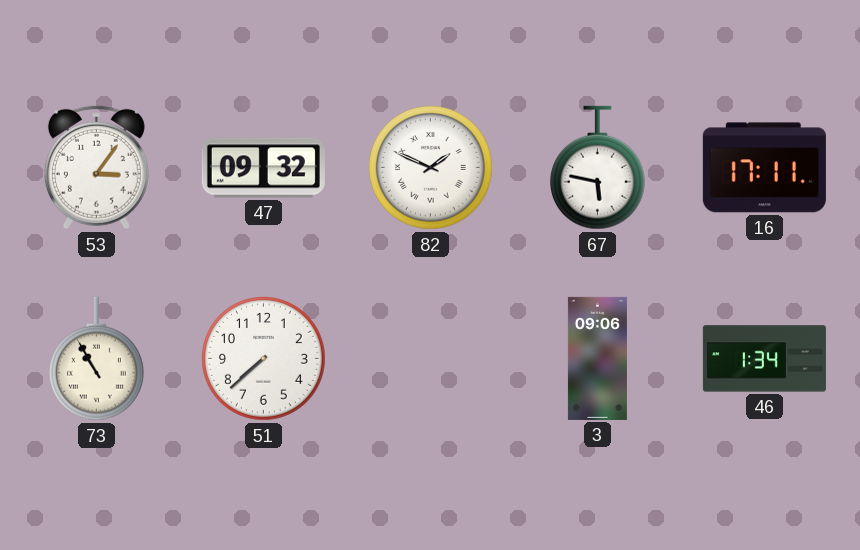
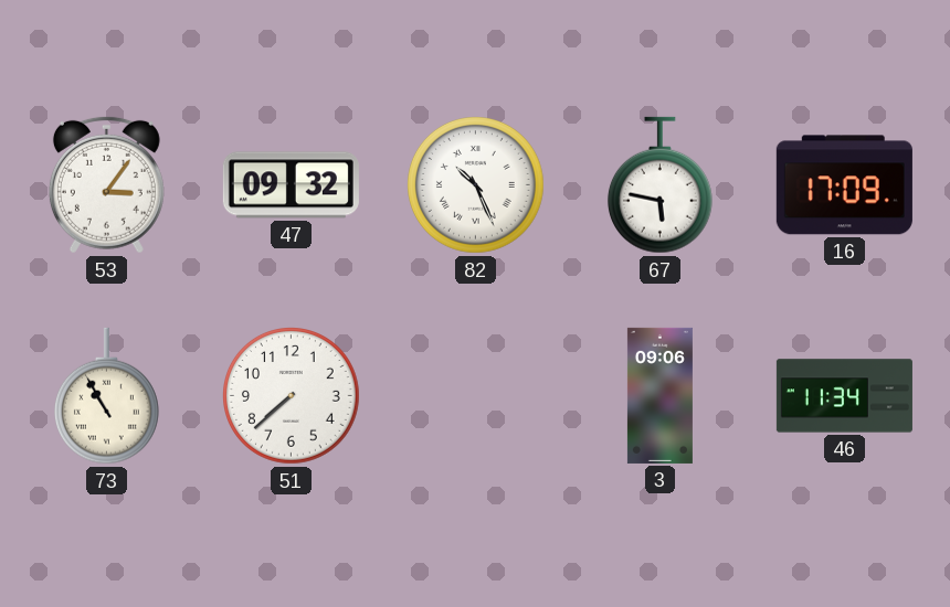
82: 1:49 -> 10:26
16: 17:11 -> 17:09
46: 1:34 -> 11:34
